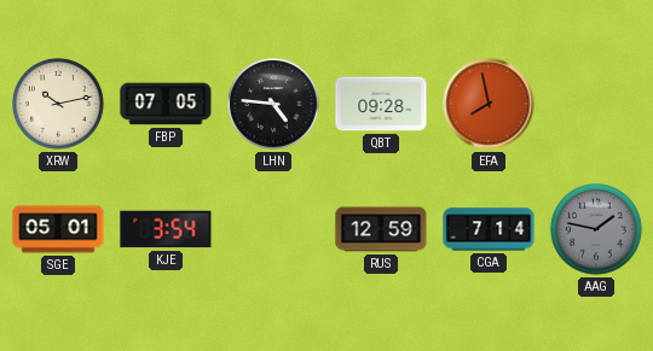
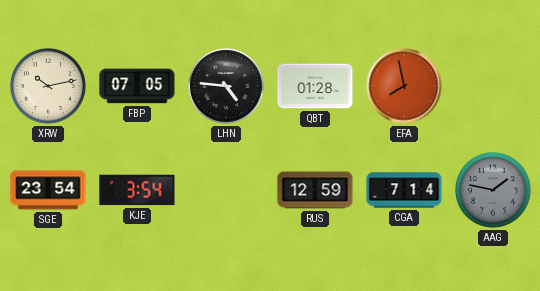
QBT: 09:28 -> 01:28
SGE: 05:01 -> 23:54
